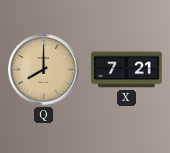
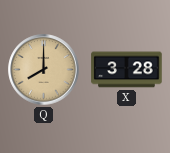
X: 7:21 -> 3:28
